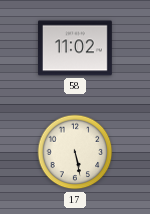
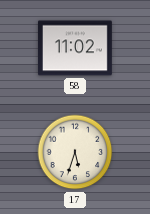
17: 5:28 -> 5:33
